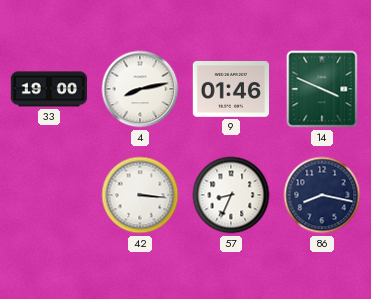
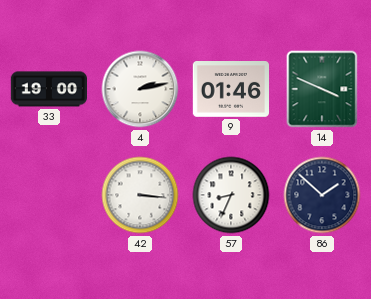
4: 8:13 -> 2:13
86: 8:17 -> 1:52
